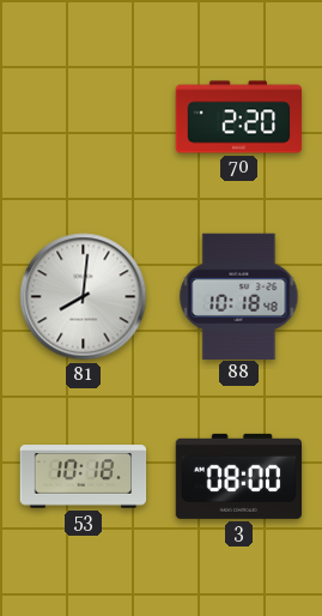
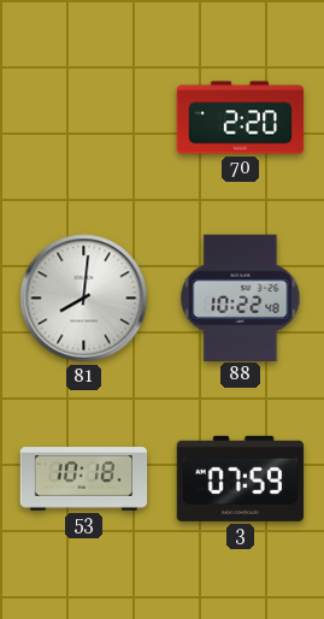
88: 10:18 -> 10:22
3: 08:00 -> 07:59
